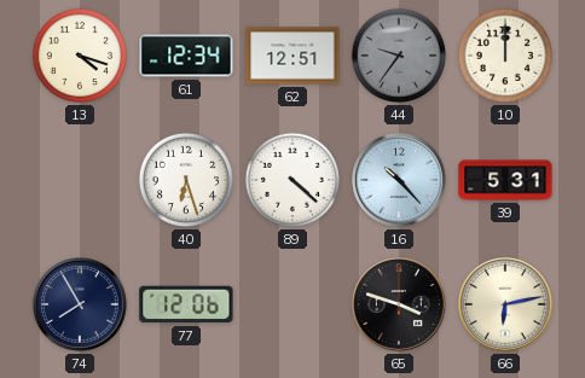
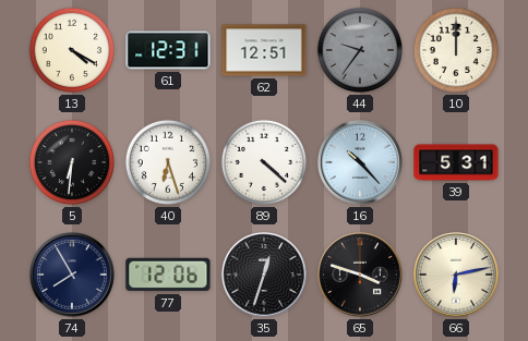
13: 4:18 -> 4:20
61: 12:34 -> 12:31
5: none -> 6:31
35: none -> 12:33
